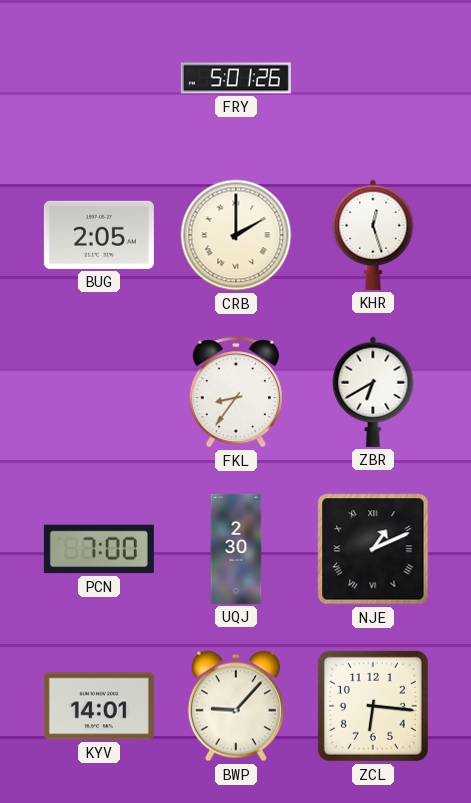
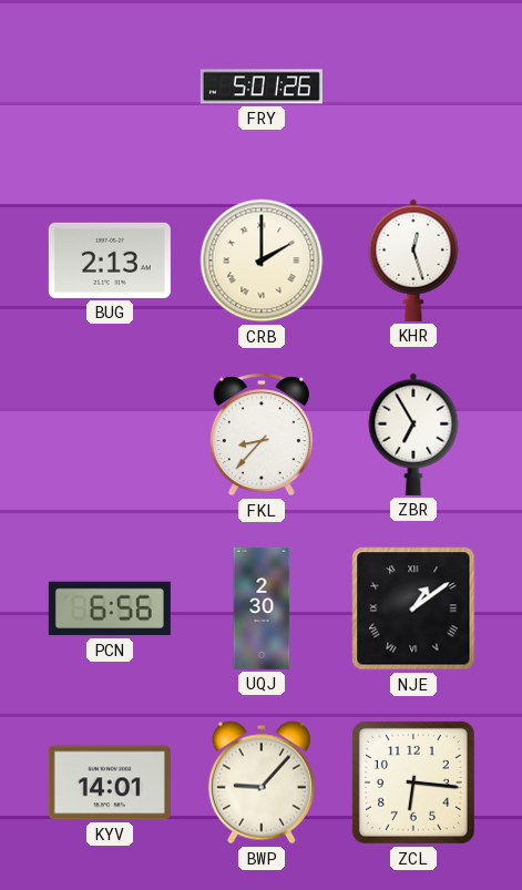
BUG: 2:05 -> 2:13
FKL: 8:36 -> 8:37
ZBR: 6:40 -> 6:55
PCN: 7:00 -> 6:56
NJE: 1:11 -> 1:09
